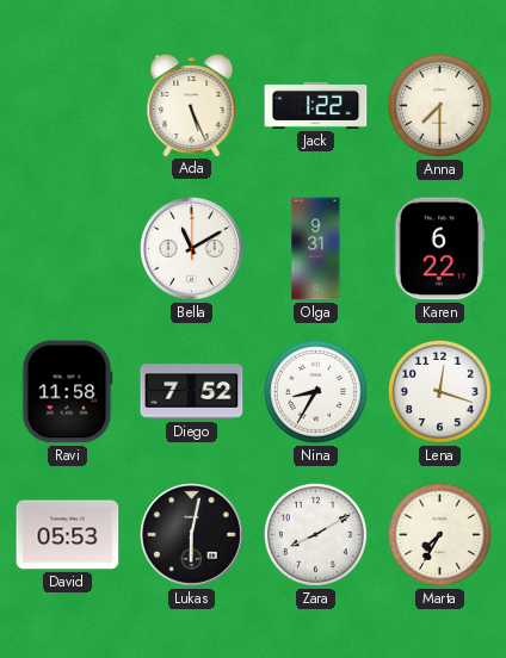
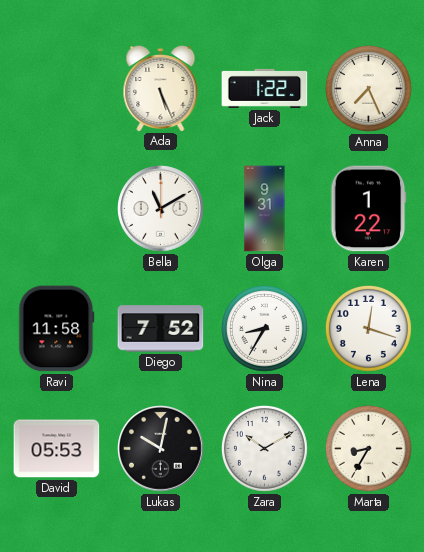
Anna: 7:30 -> 7:26
Karen: 6:22 -> 1:22
Lukas: 6:02 -> 10:02
Zara: 8:10 -> 10:10
Marta: 7:35 -> 8:35
